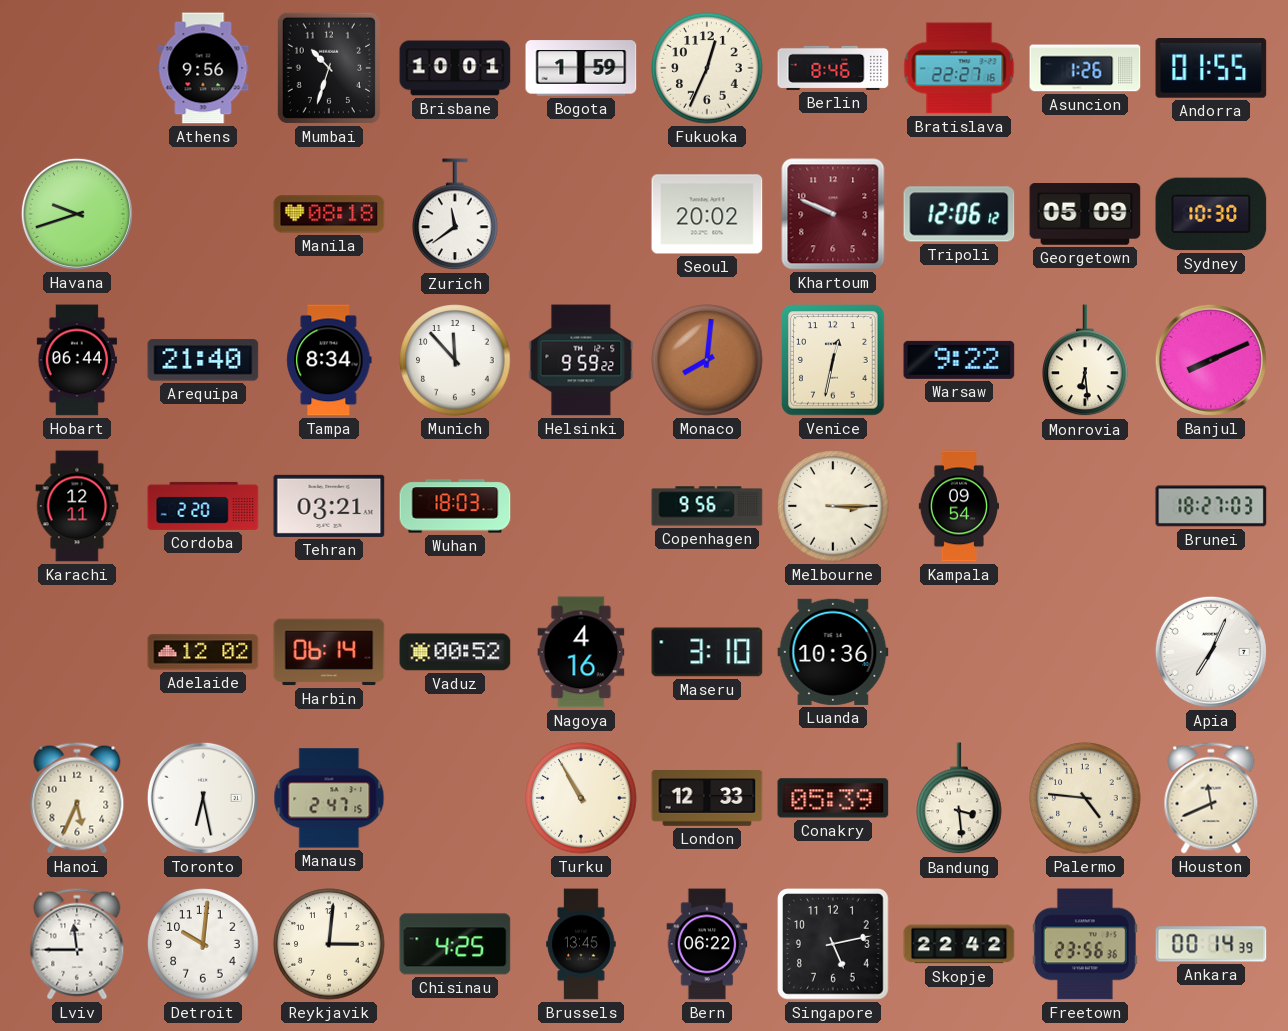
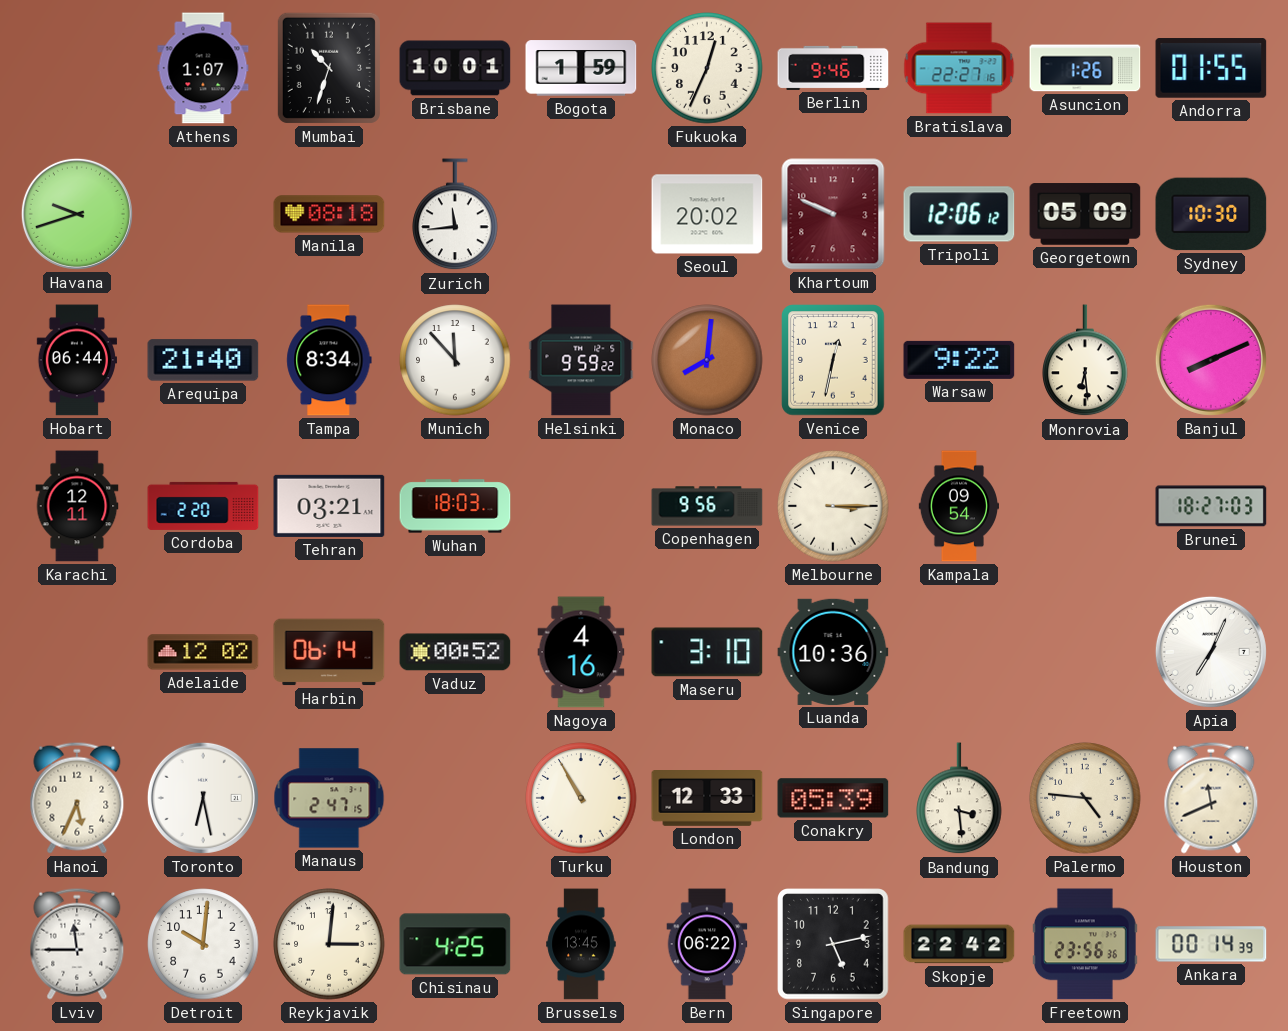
Athens: 9:56 -> 1:07
Berlin: 8:46 -> 9:46
Zurich: 11:39 -> 11:44
